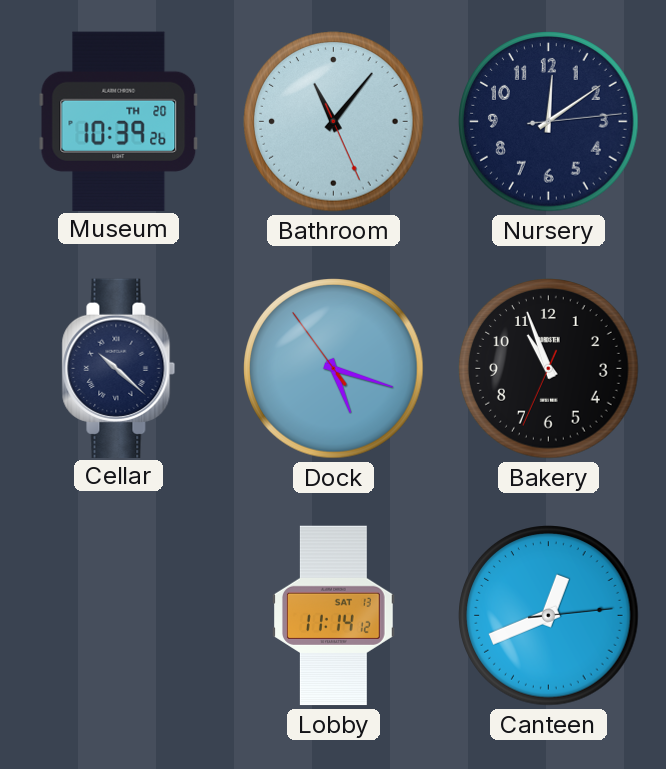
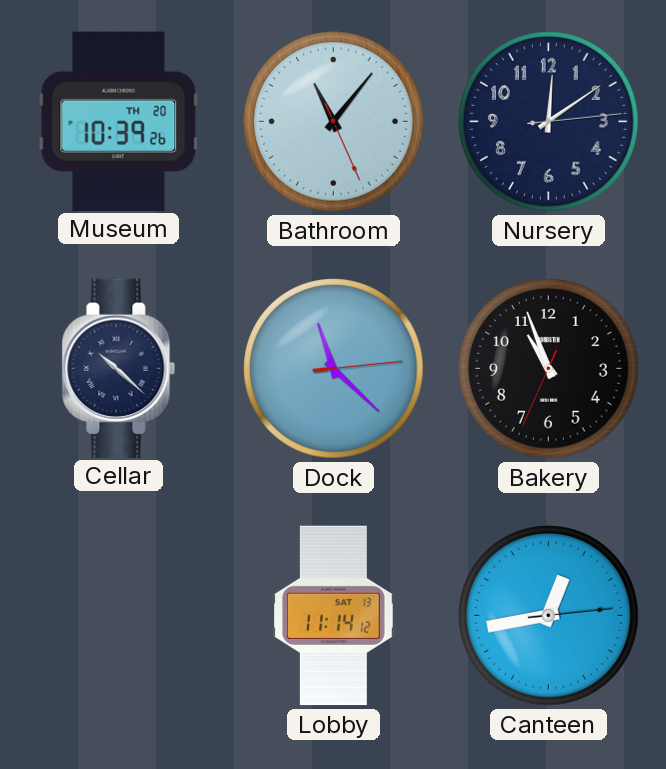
Dock: 5:17 -> 11:22
Canteen: 12:41 -> 12:43
